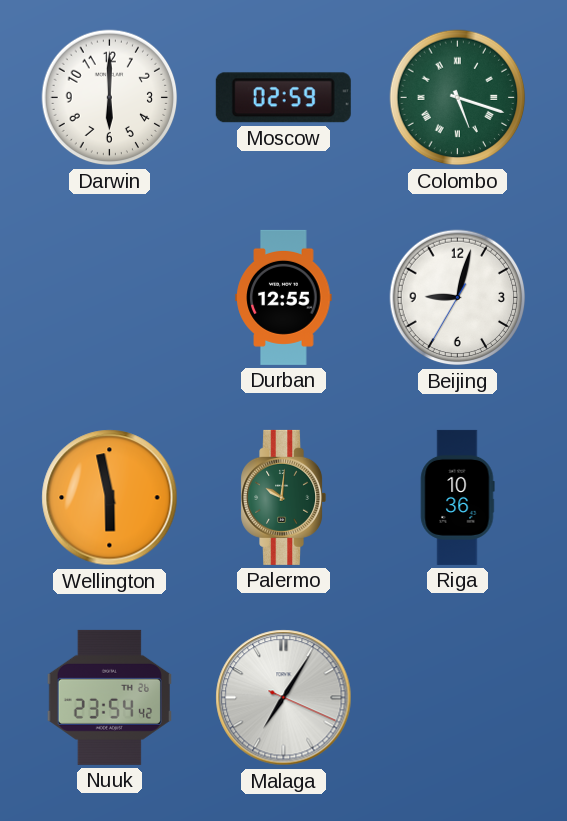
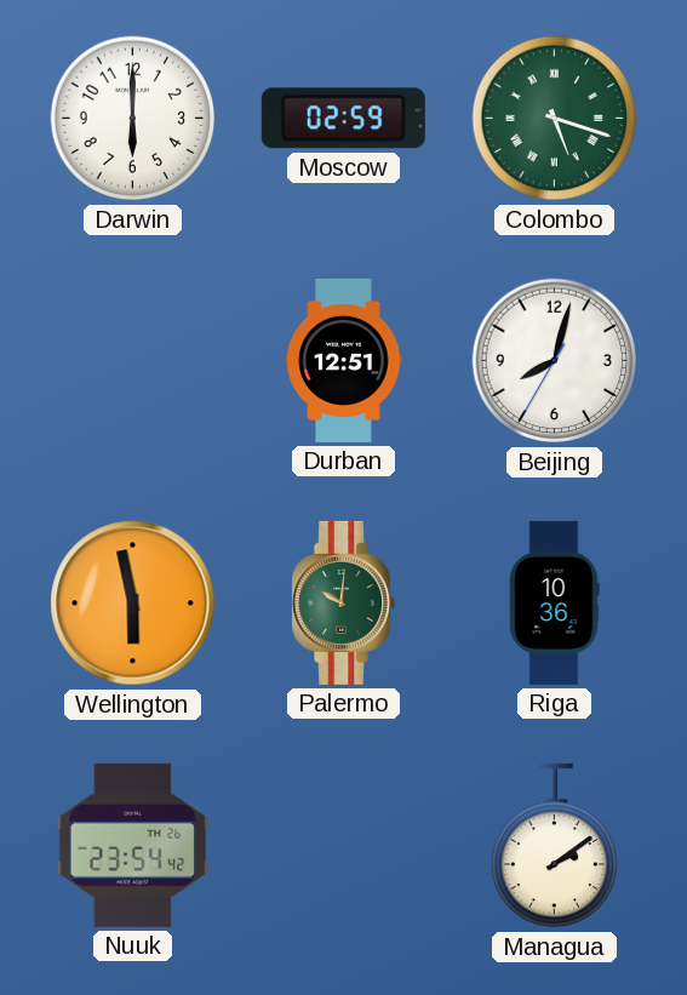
Durban: 12:55 -> 12:51
Beijing: 9:02 -> 8:02
Malaga: 7:05 -> none
Managua: none -> 2:09
